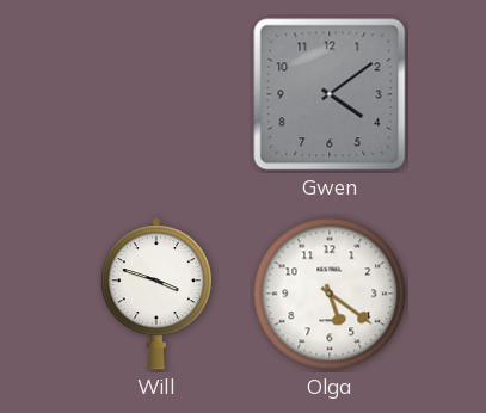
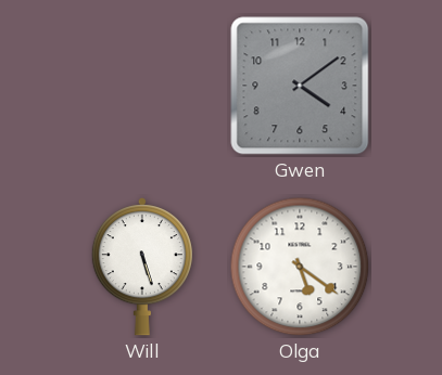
Will: 3:48 -> 5:27
